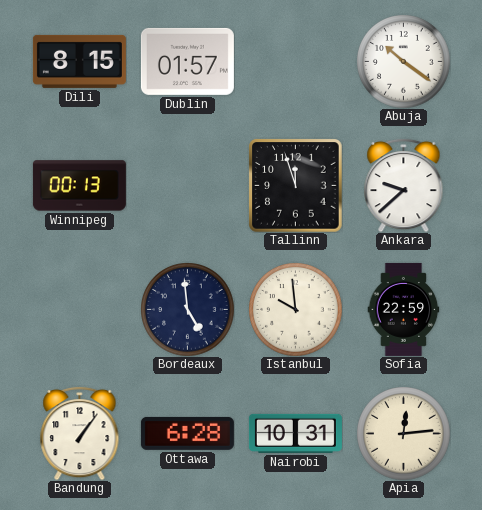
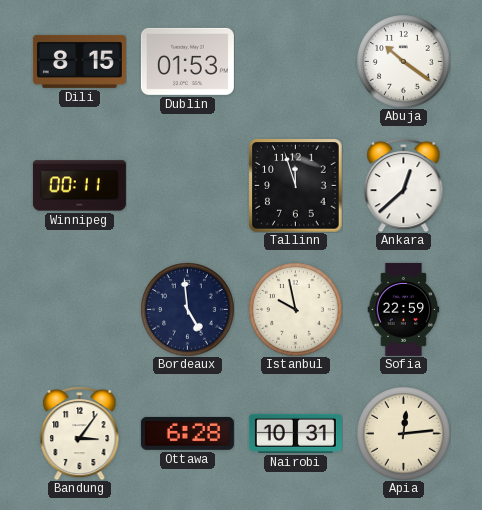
Dublin: 01:57 -> 01:53
Winnipeg: 00:13 -> 00:11
Ankara: 9:38 -> 12:38
Istanbul: 9:59 -> 9:58
Bandung: 1:06 -> 3:06
